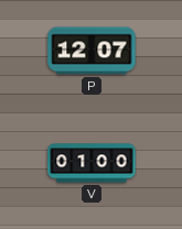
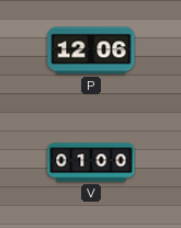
P: 12:07 -> 12:06
